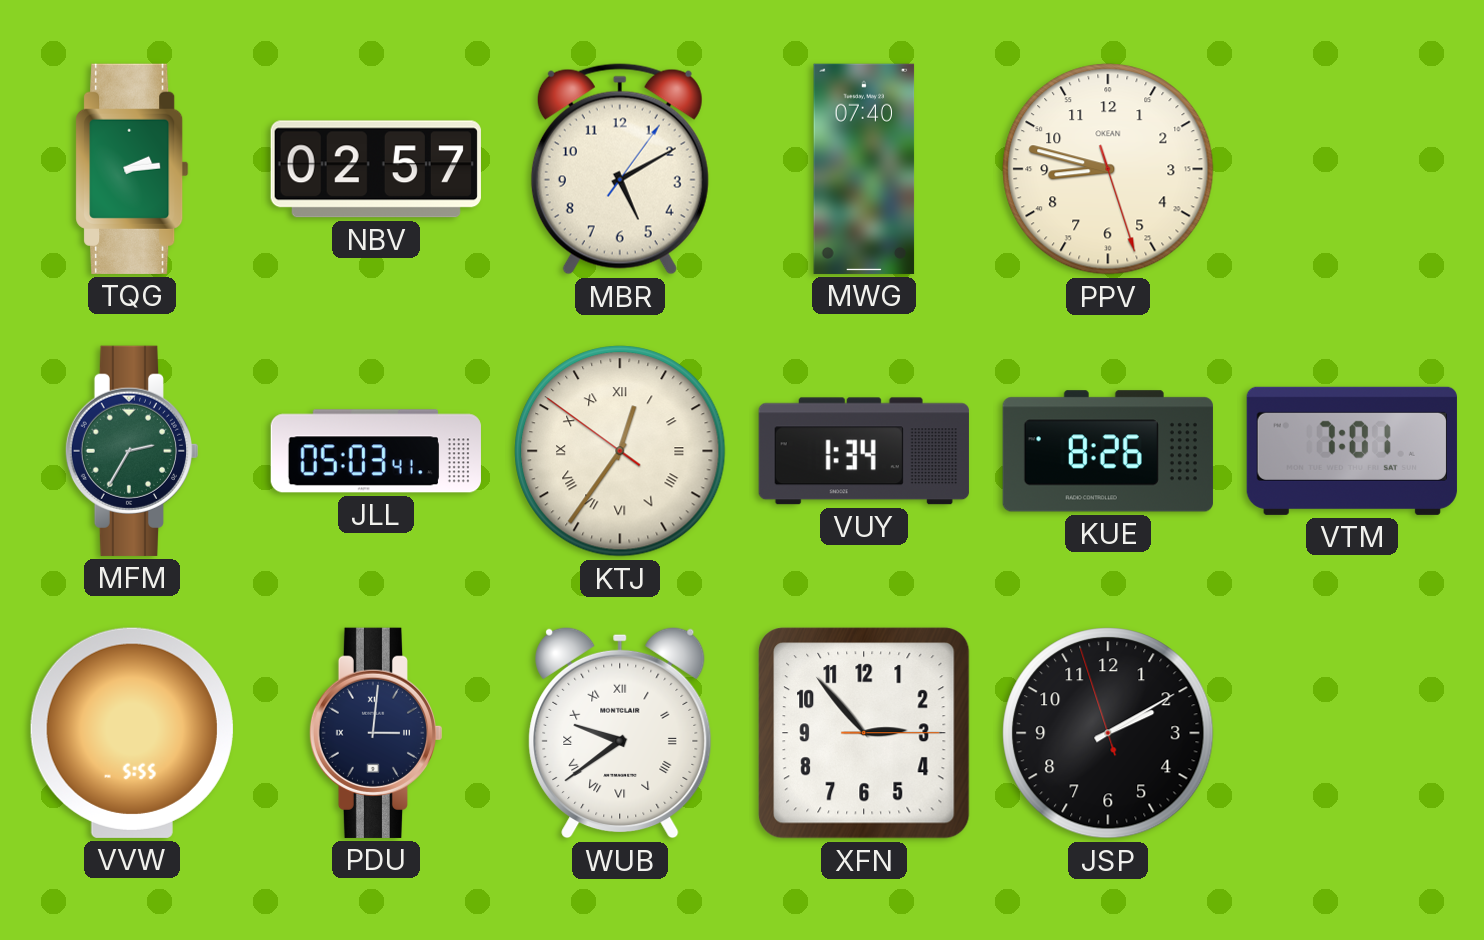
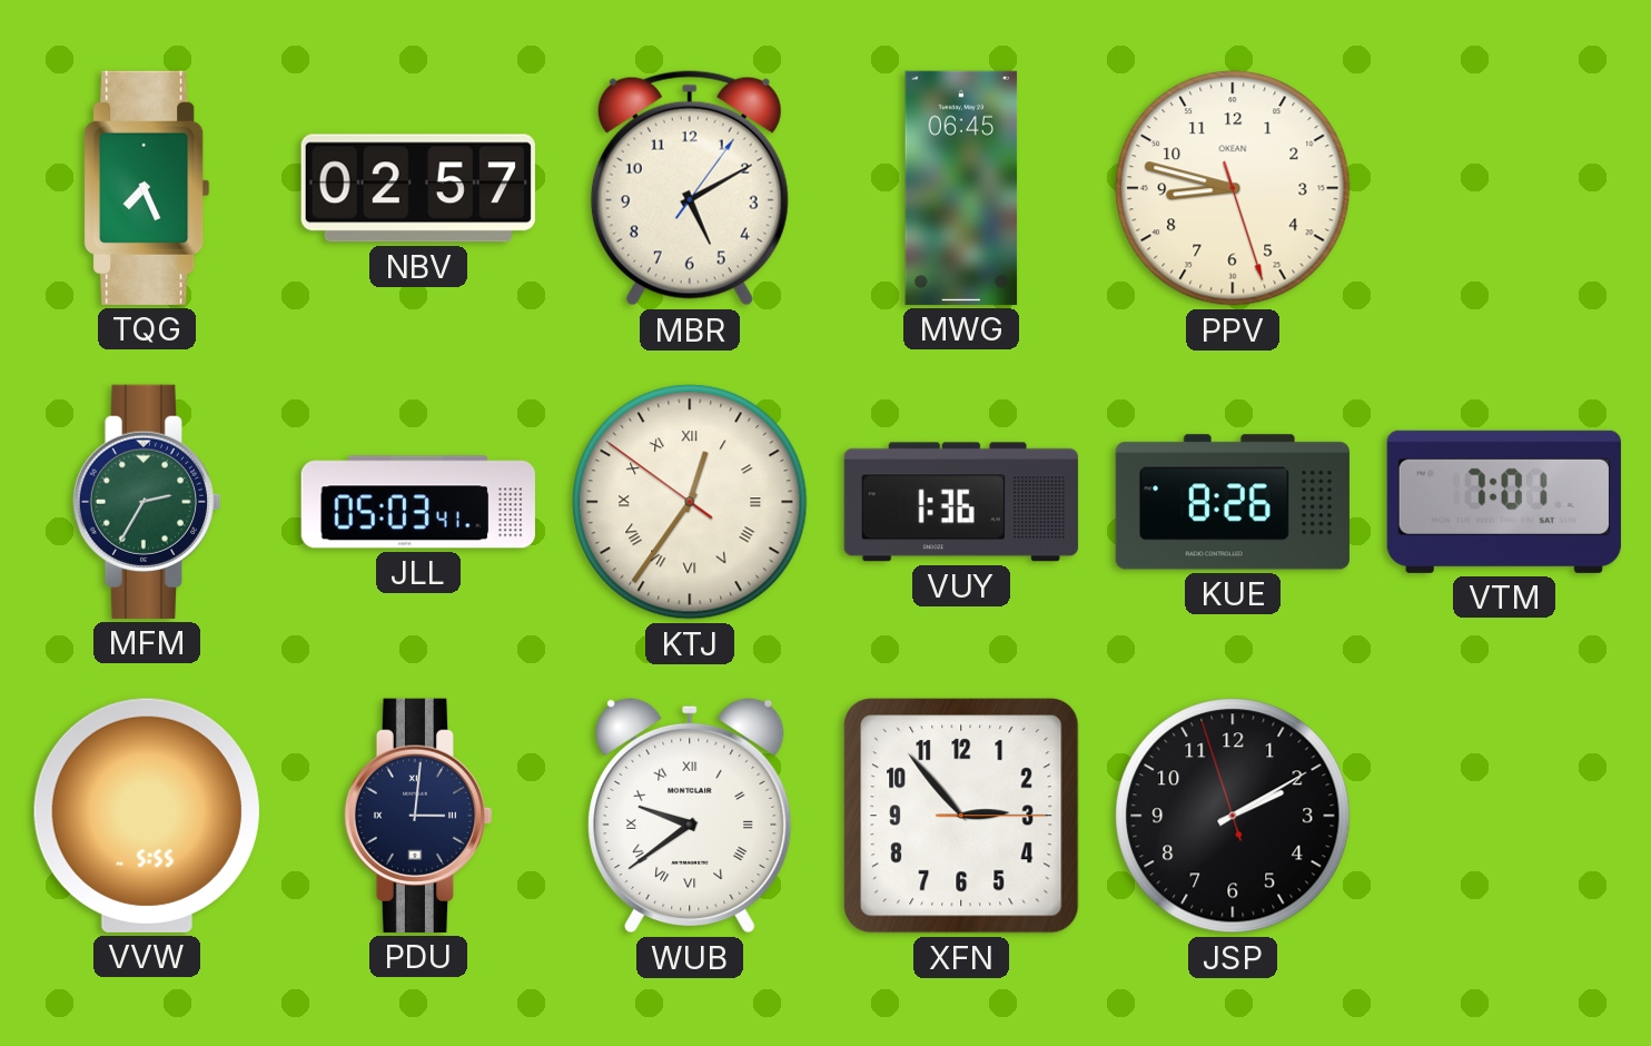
TQG: 2:14 -> 7:26
MWG: 07:40 -> 06:45
VUY: 1:34 -> 1:36
